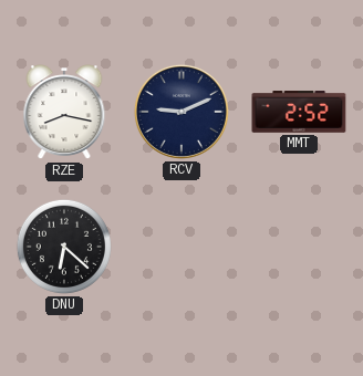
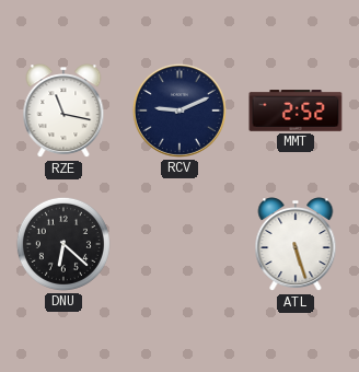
RZE: 8:17 -> 11:17
ATL: none -> 5:27
